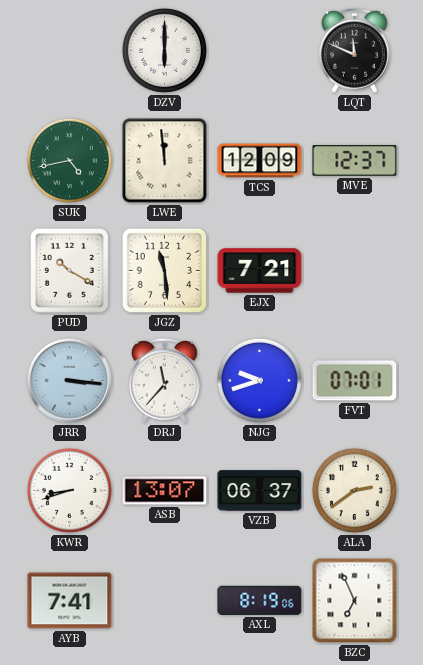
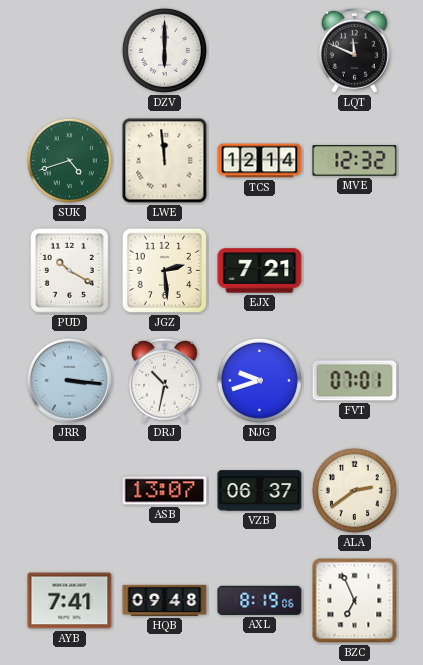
SUK: 4:43 -> 4:42
TCS: 12:09 -> 12:14
MVE: 12:37 -> 12:32
JGZ: 11:29 -> 2:29
DRJ: 11:37 -> 10:32
KWR: 8:42 -> none
HQB: none -> 09:48
